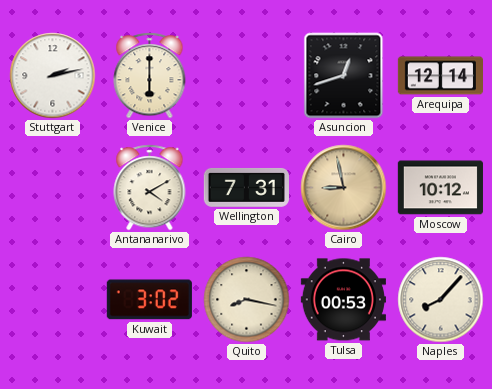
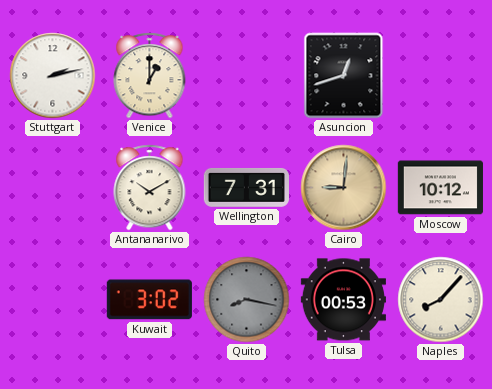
Venice: 6:00 -> 1:00
Arequipa: 12:14 -> none
Antananarivo: 4:10 -> 10:10
Cairo: 8:58 -> 9:01
Quito dial: cream -> grey
